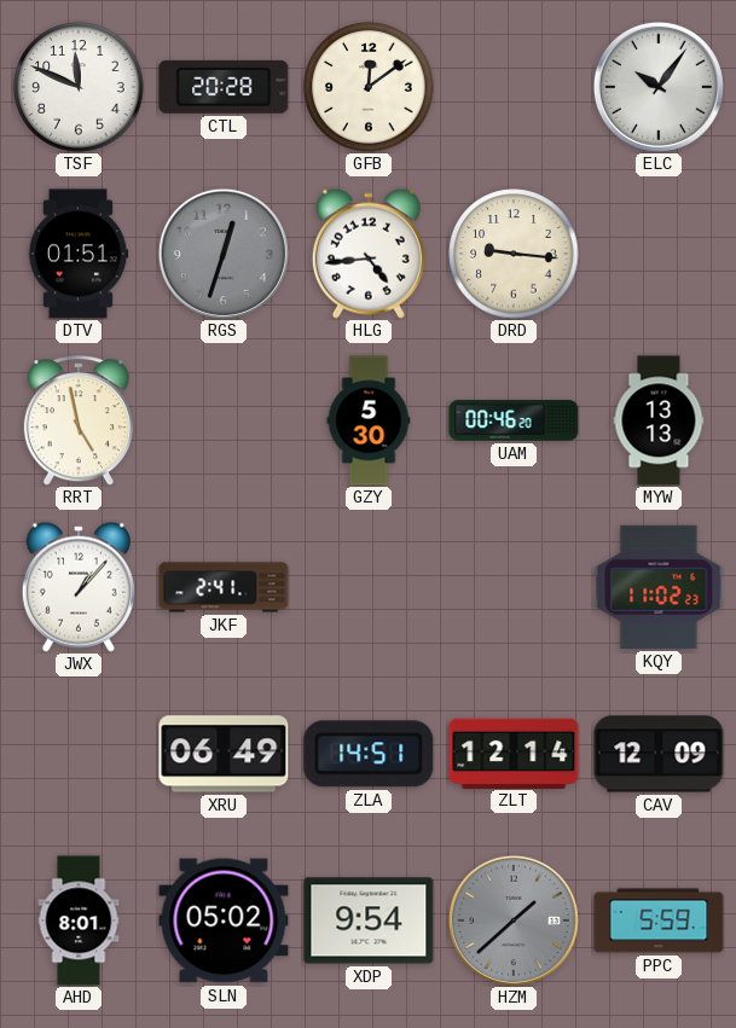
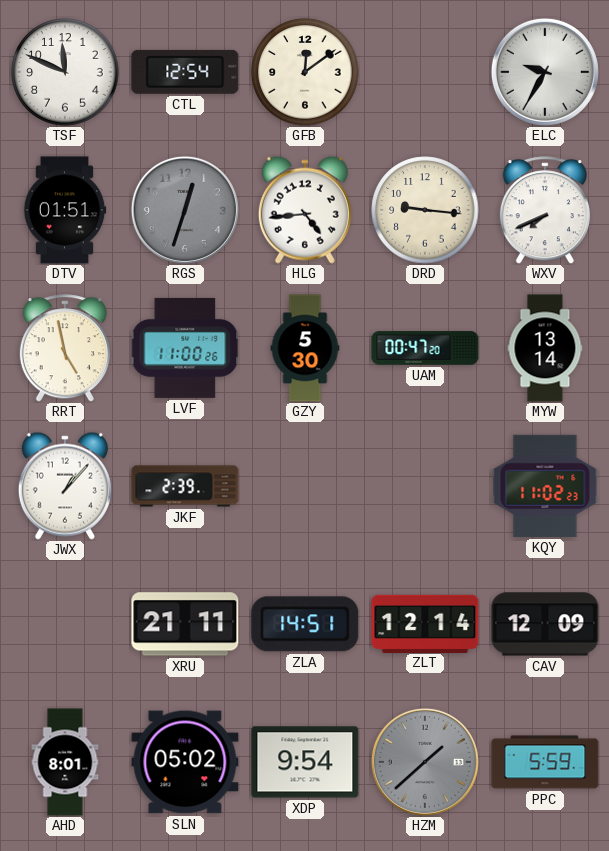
CTL: 20:28 -> 12:54
ELC: 10:06 -> 9:35
WXV: none -> 7:41
LVF: none -> 11:00
UAM: 00:46 -> 00:47
MYW: 13:13 -> 13:14
JKF: 2:41 -> 2:39
XRU: 06:49 -> 21:11
